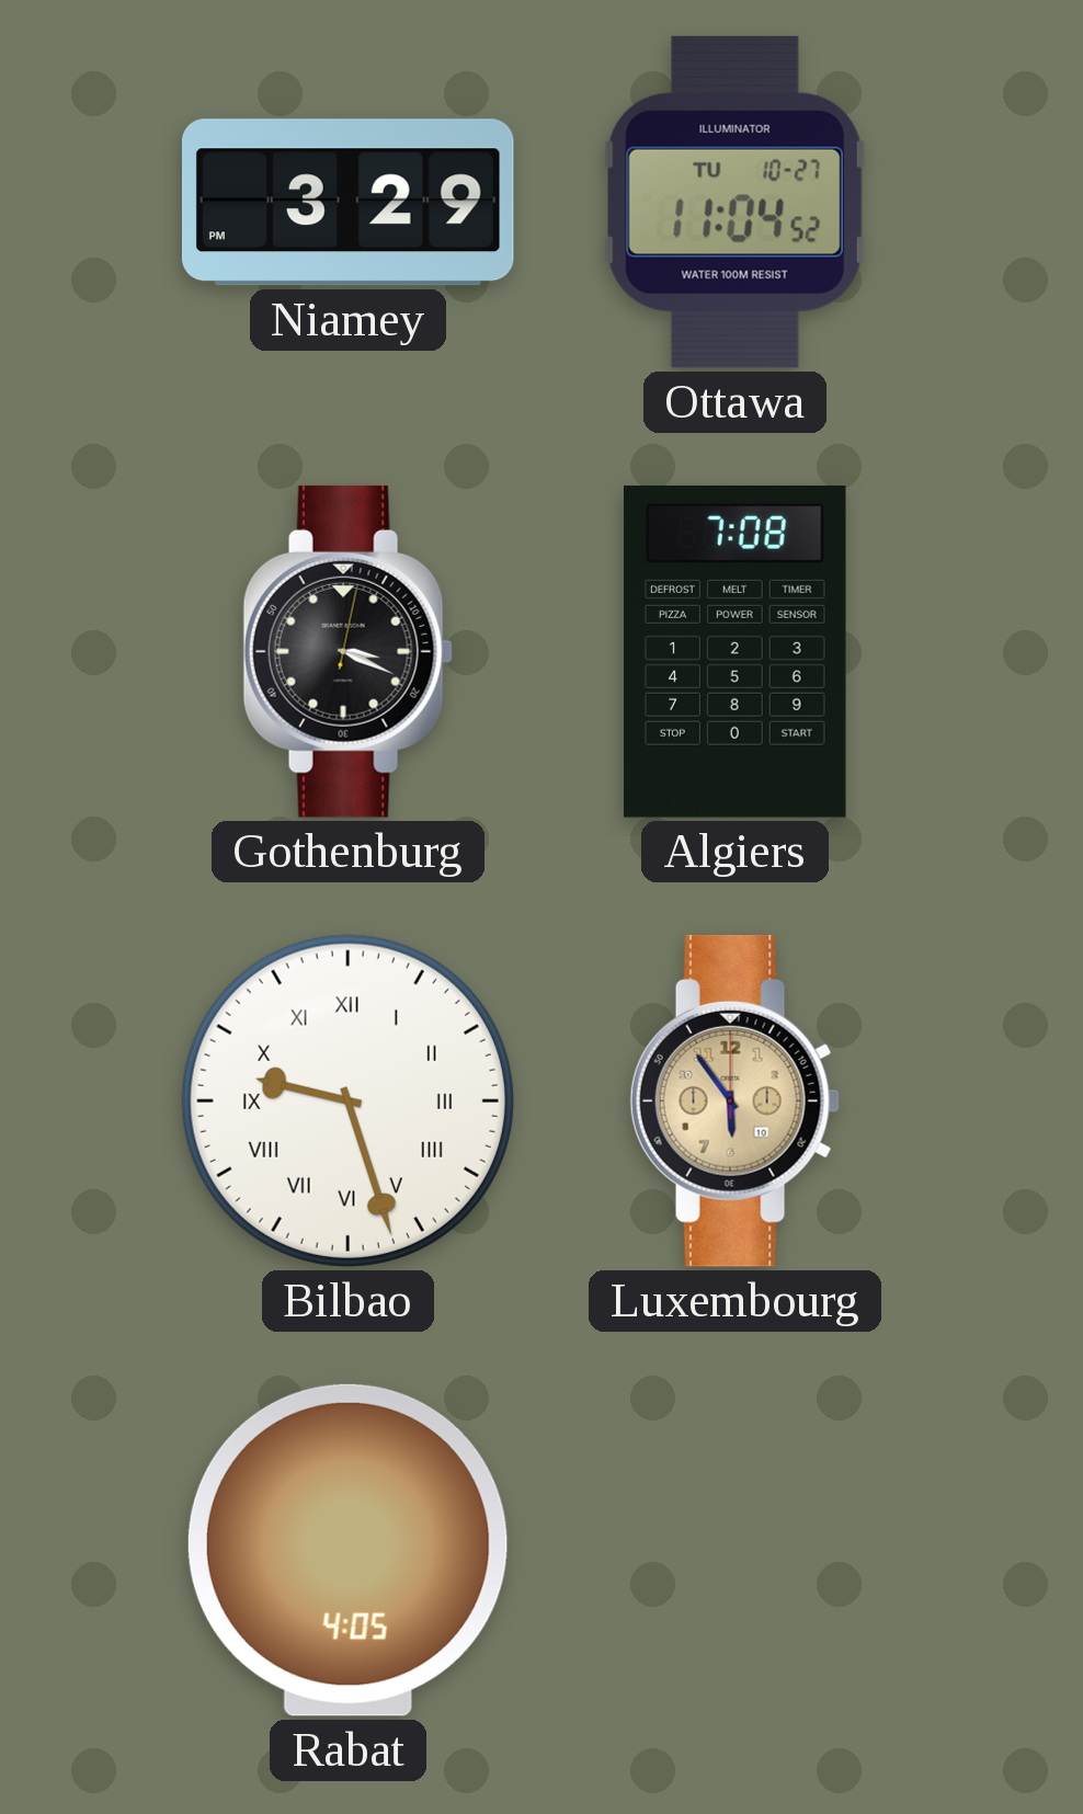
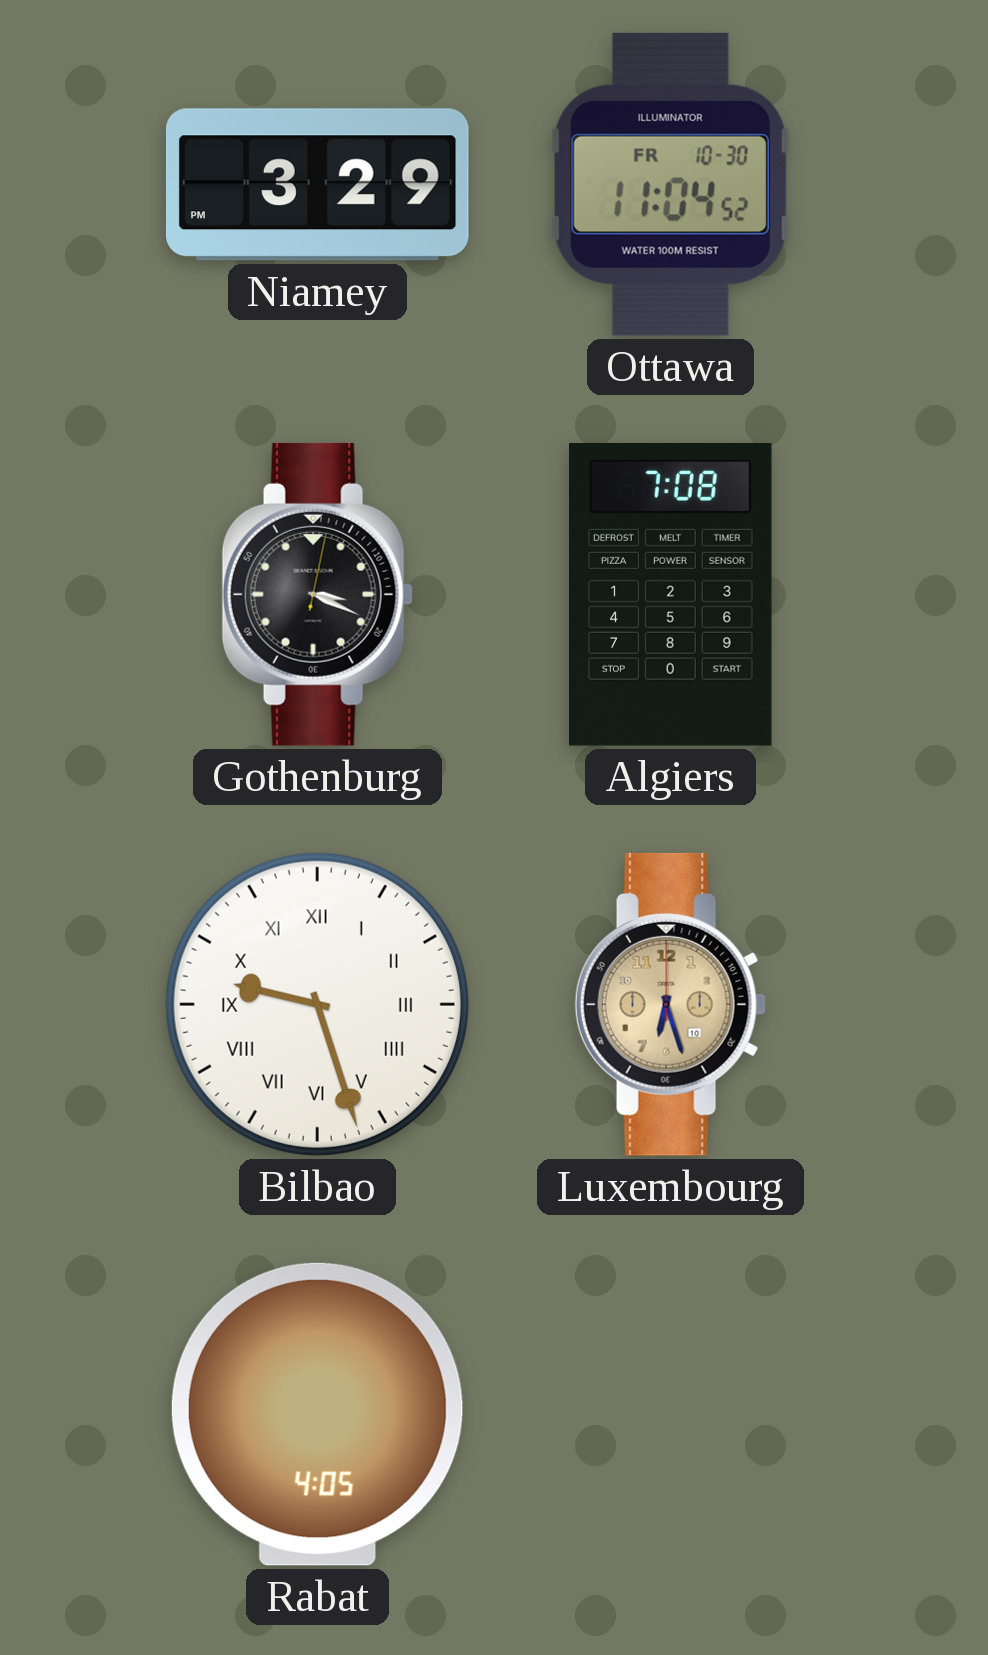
Ottawa date: TU 10-27 -> FR 10-30
Luxembourg: 5:54 -> 6:27
